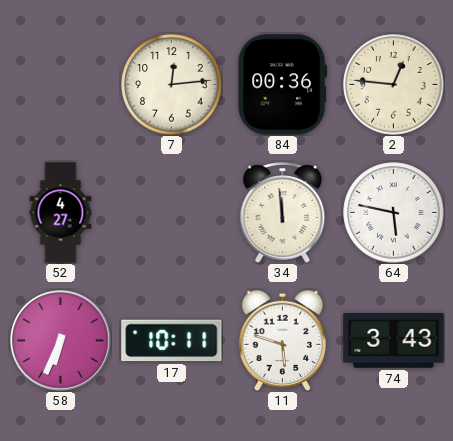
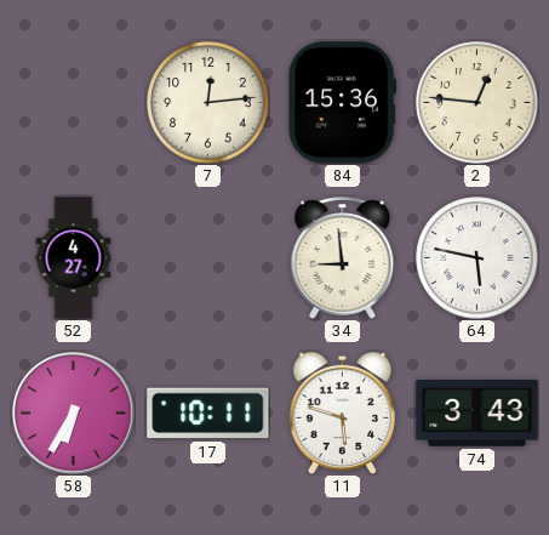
84: 00:36 -> 15:36
34: 11:59 -> 8:59
58: 6:34 -> 6:35
